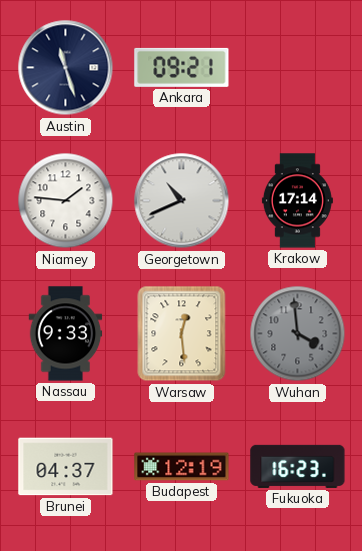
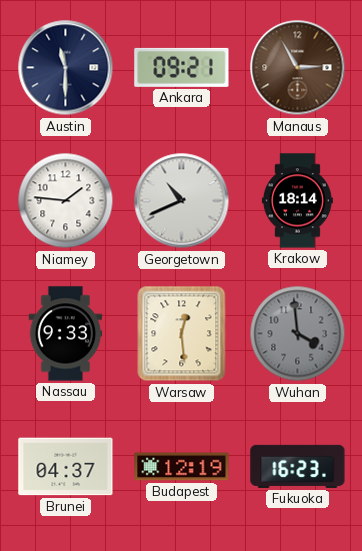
Austin: 11:27 -> 11:30
Manaus: none -> 2:55
Krakow: 17:14 -> 18:14
